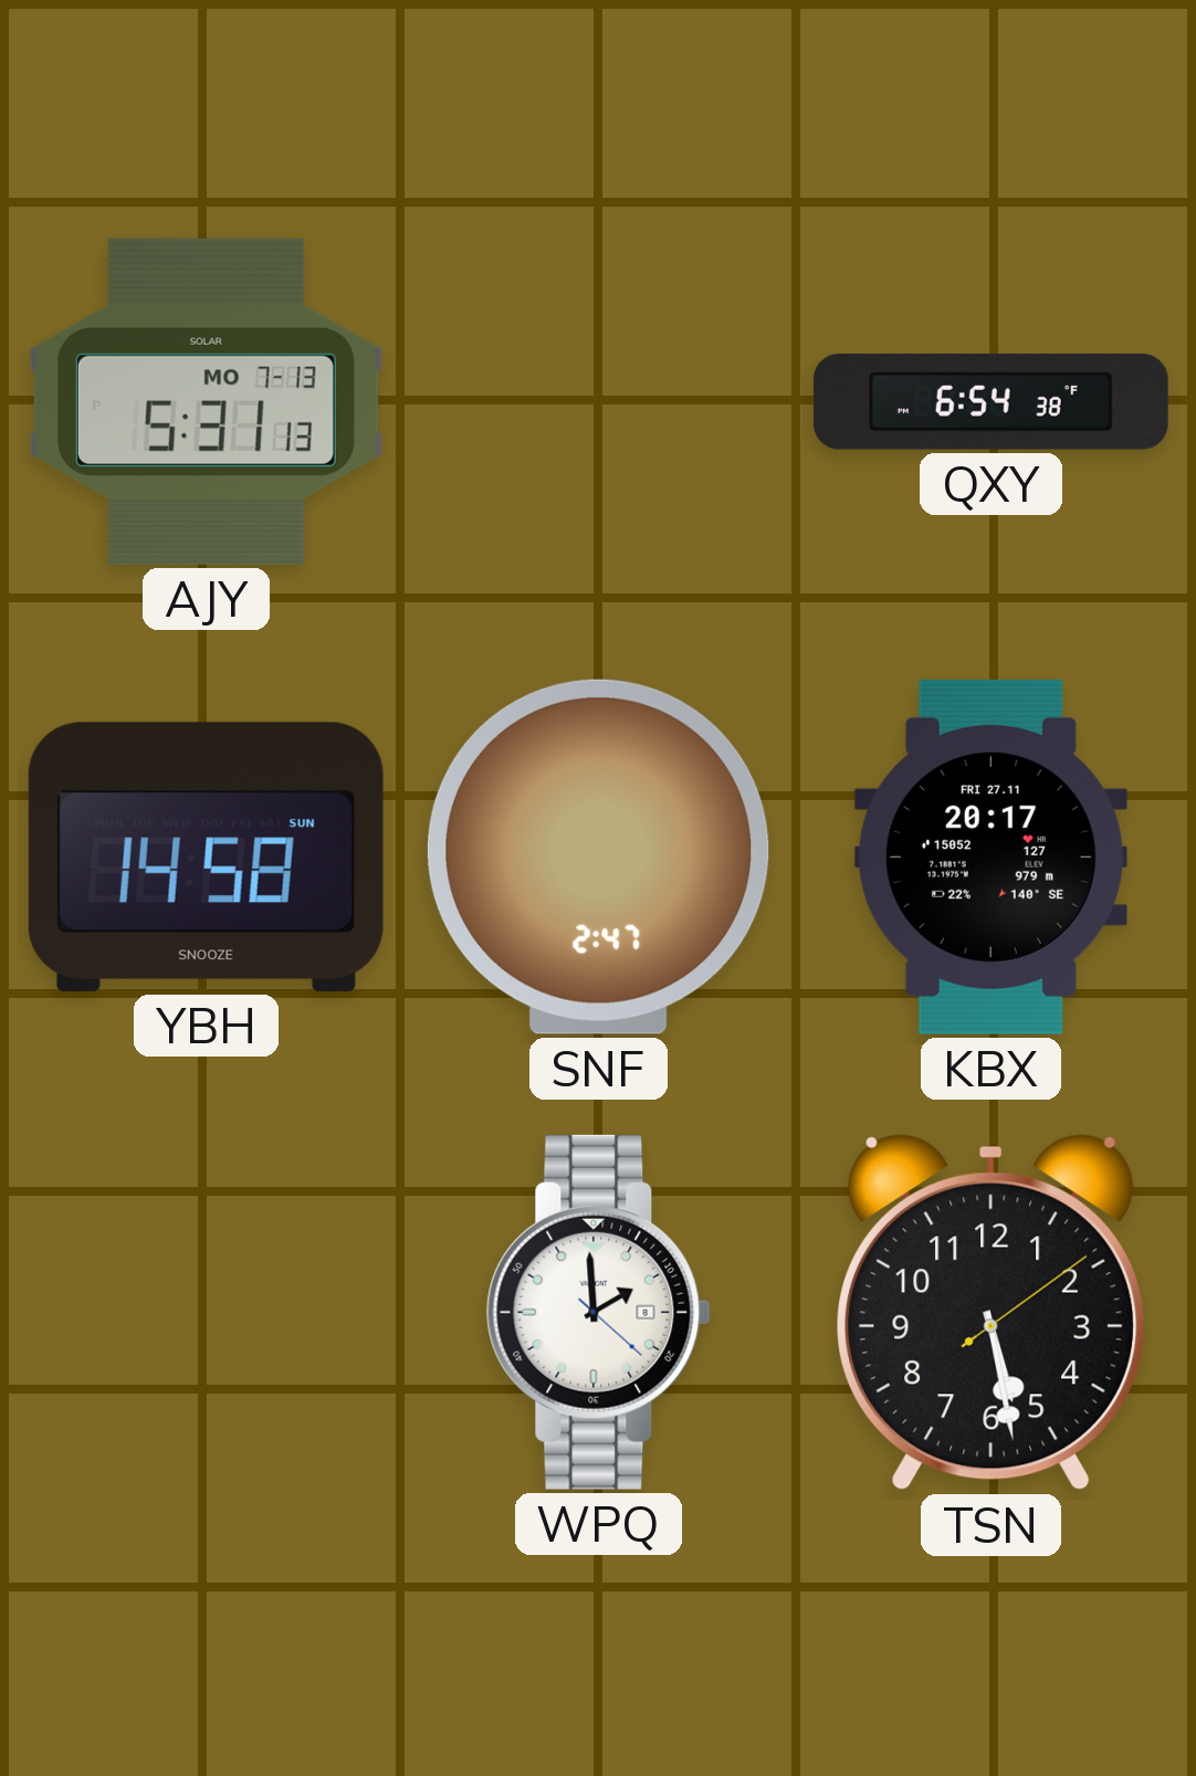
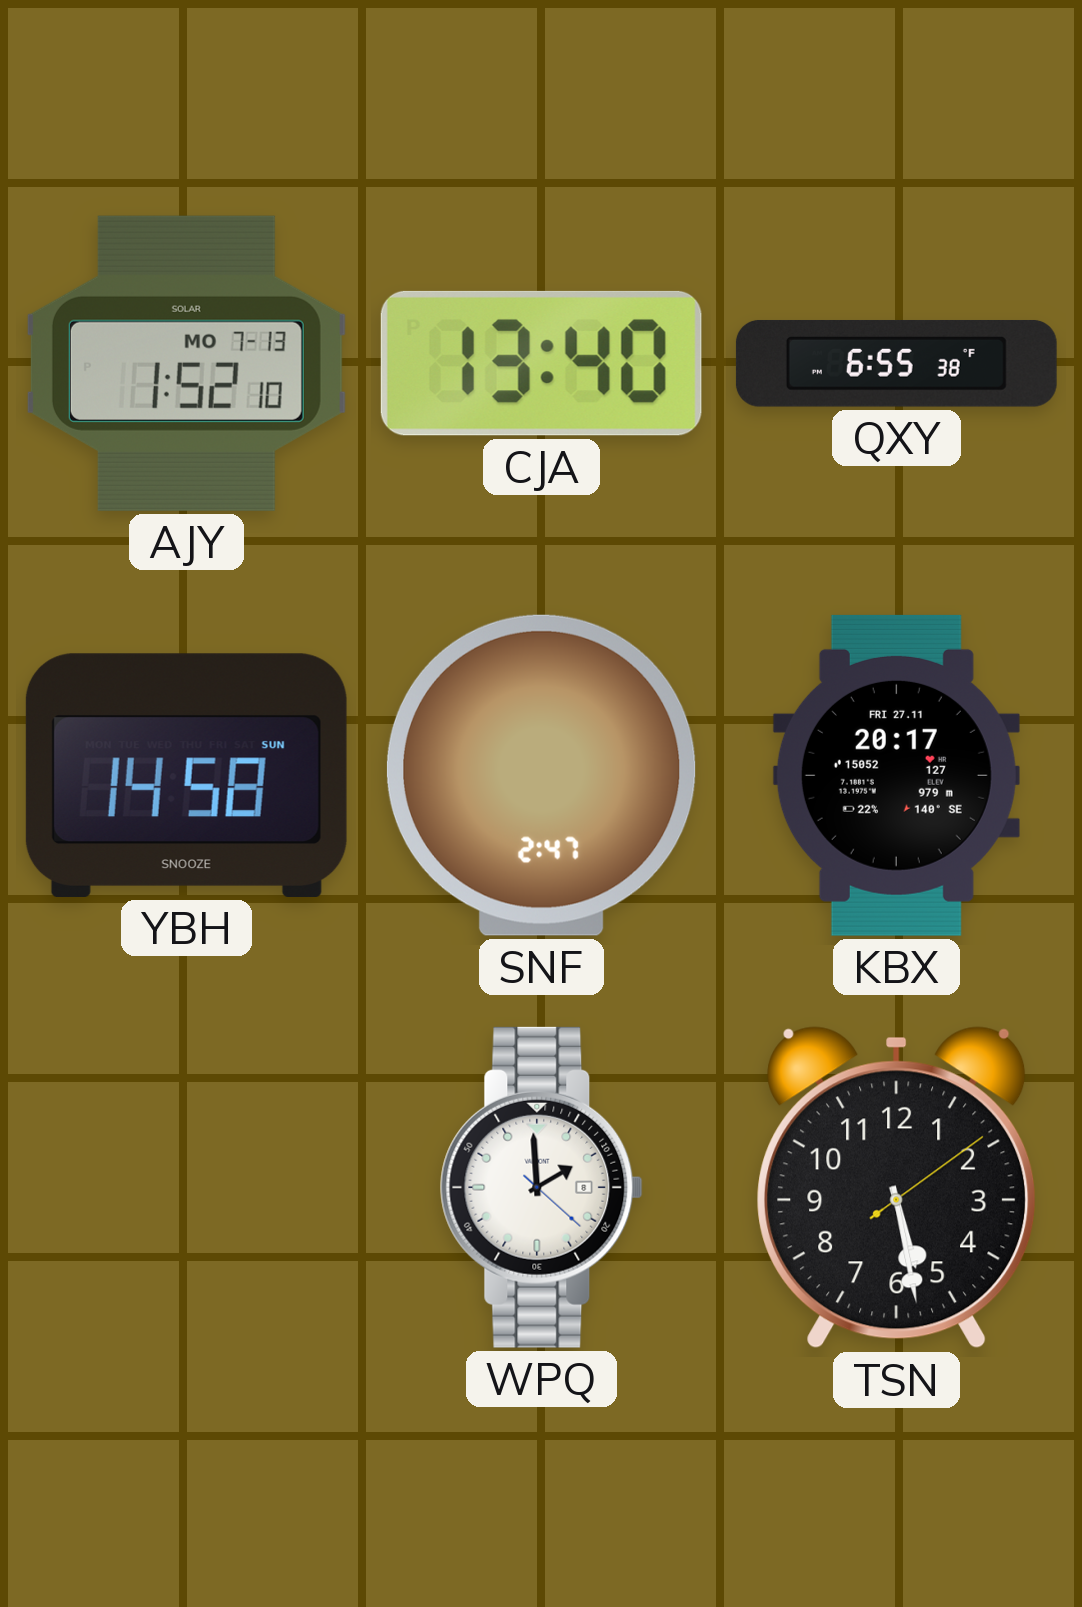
AJY: 5:31 -> 1:52
CJA: none -> 13:40
QXY: 6:54 -> 6:55
